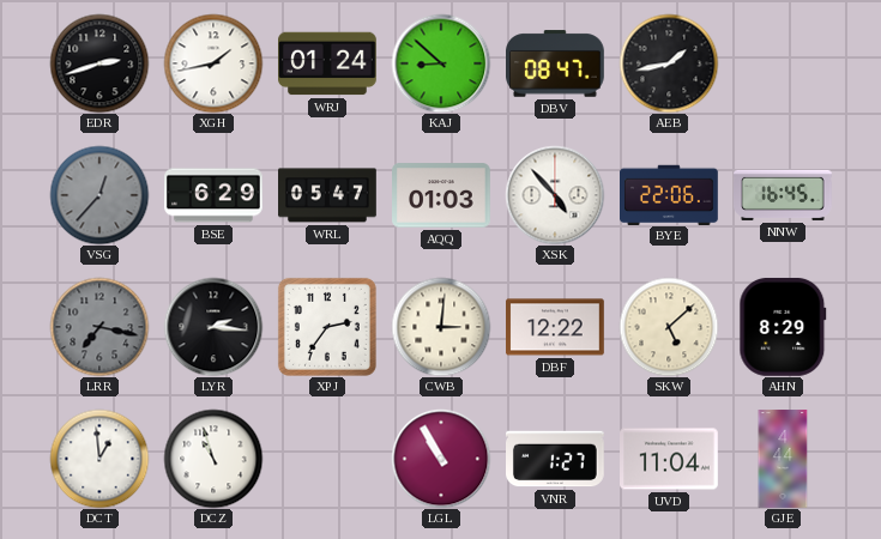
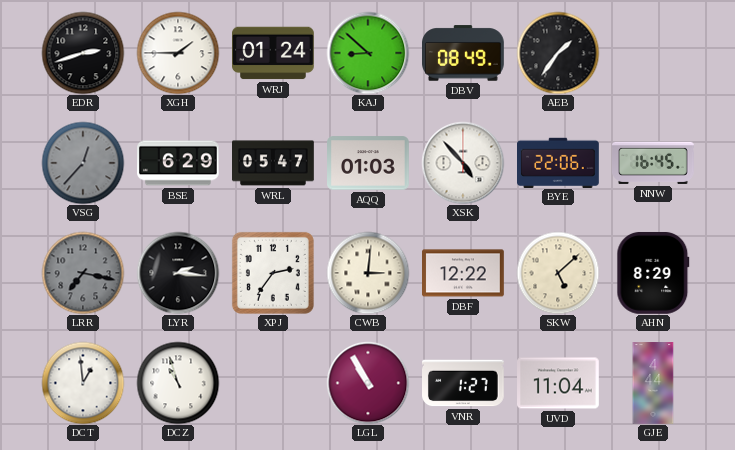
XGH: 1:43 -> 1:45
DBV: 08:47 -> 08:49
AEB: 1:43 -> 1:36
